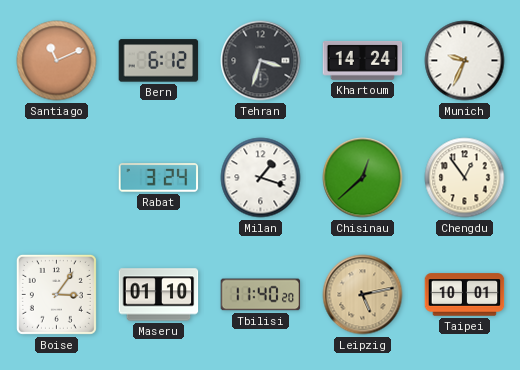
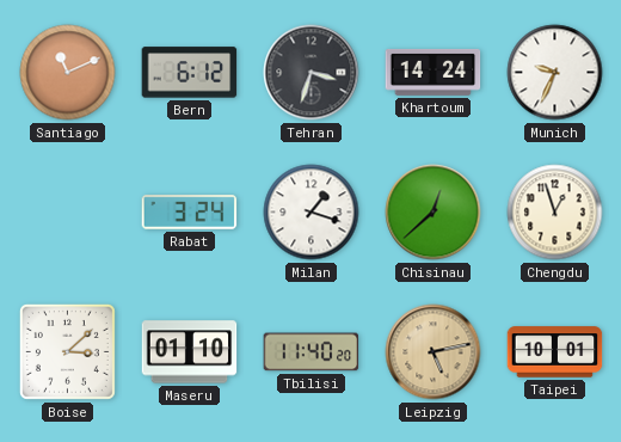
Chengdu: 12:54 -> 12:57
Boise: 3:06 -> 3:08
